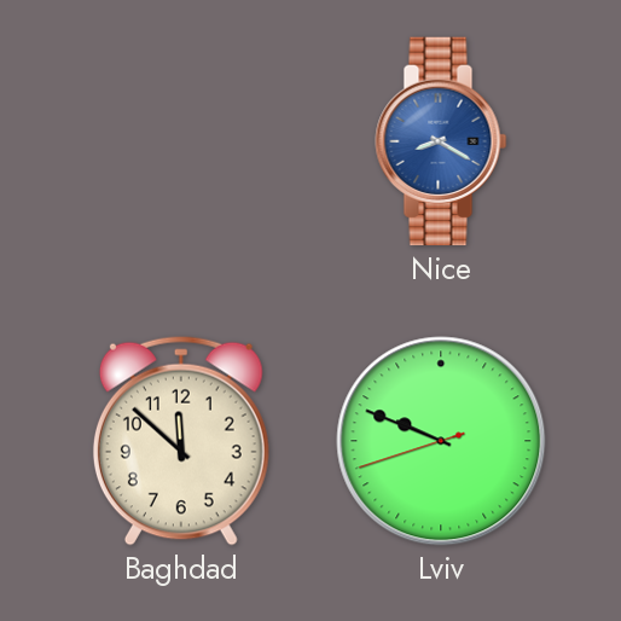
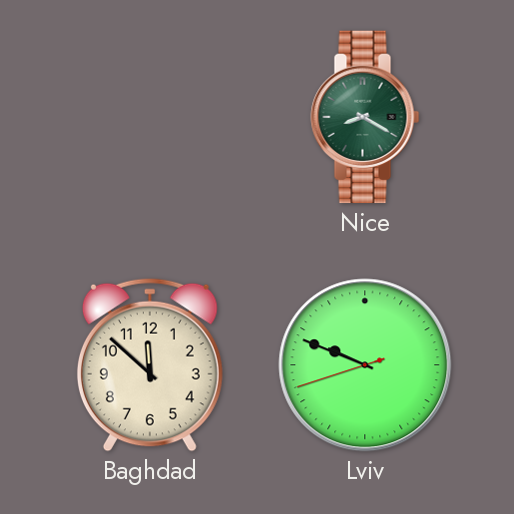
Nice dial: blue -> green
